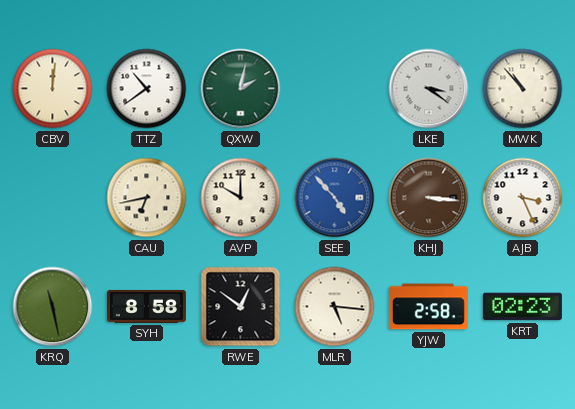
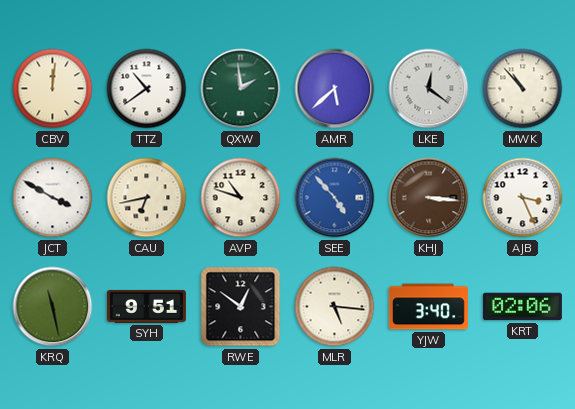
QXW: 2:02 -> 1:59
AMR: none -> 5:38
LKE: 3:21 -> 12:21
JCT: none -> 3:50
AVP: 10:00 -> 10:48
SYH: 8:58 -> 9:51
YJW: 2:58 -> 3:40
KRT: 02:23 -> 02:06
